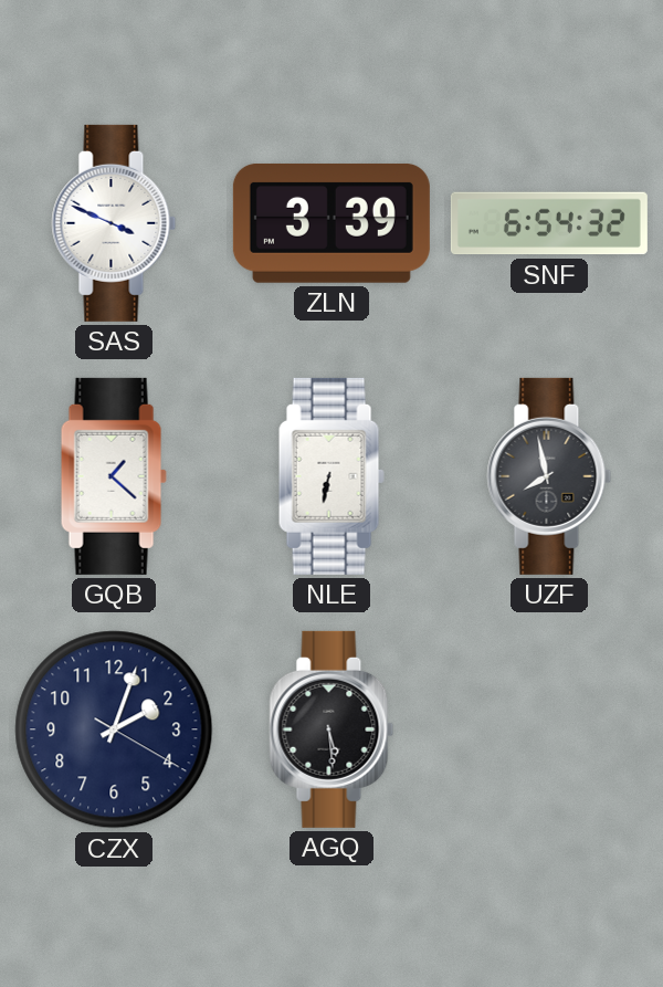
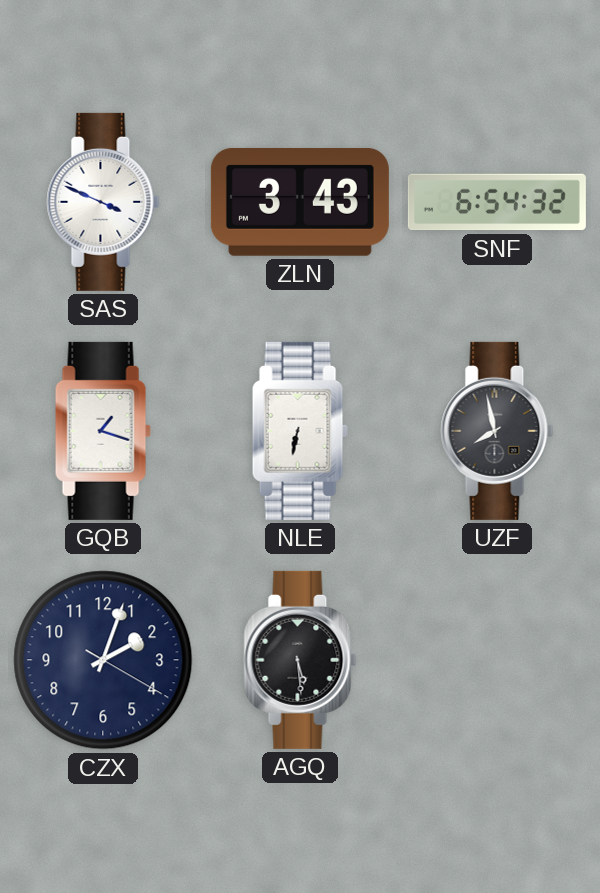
ZLN: 3:39 -> 3:43
GQB: 1:22 -> 1:18
